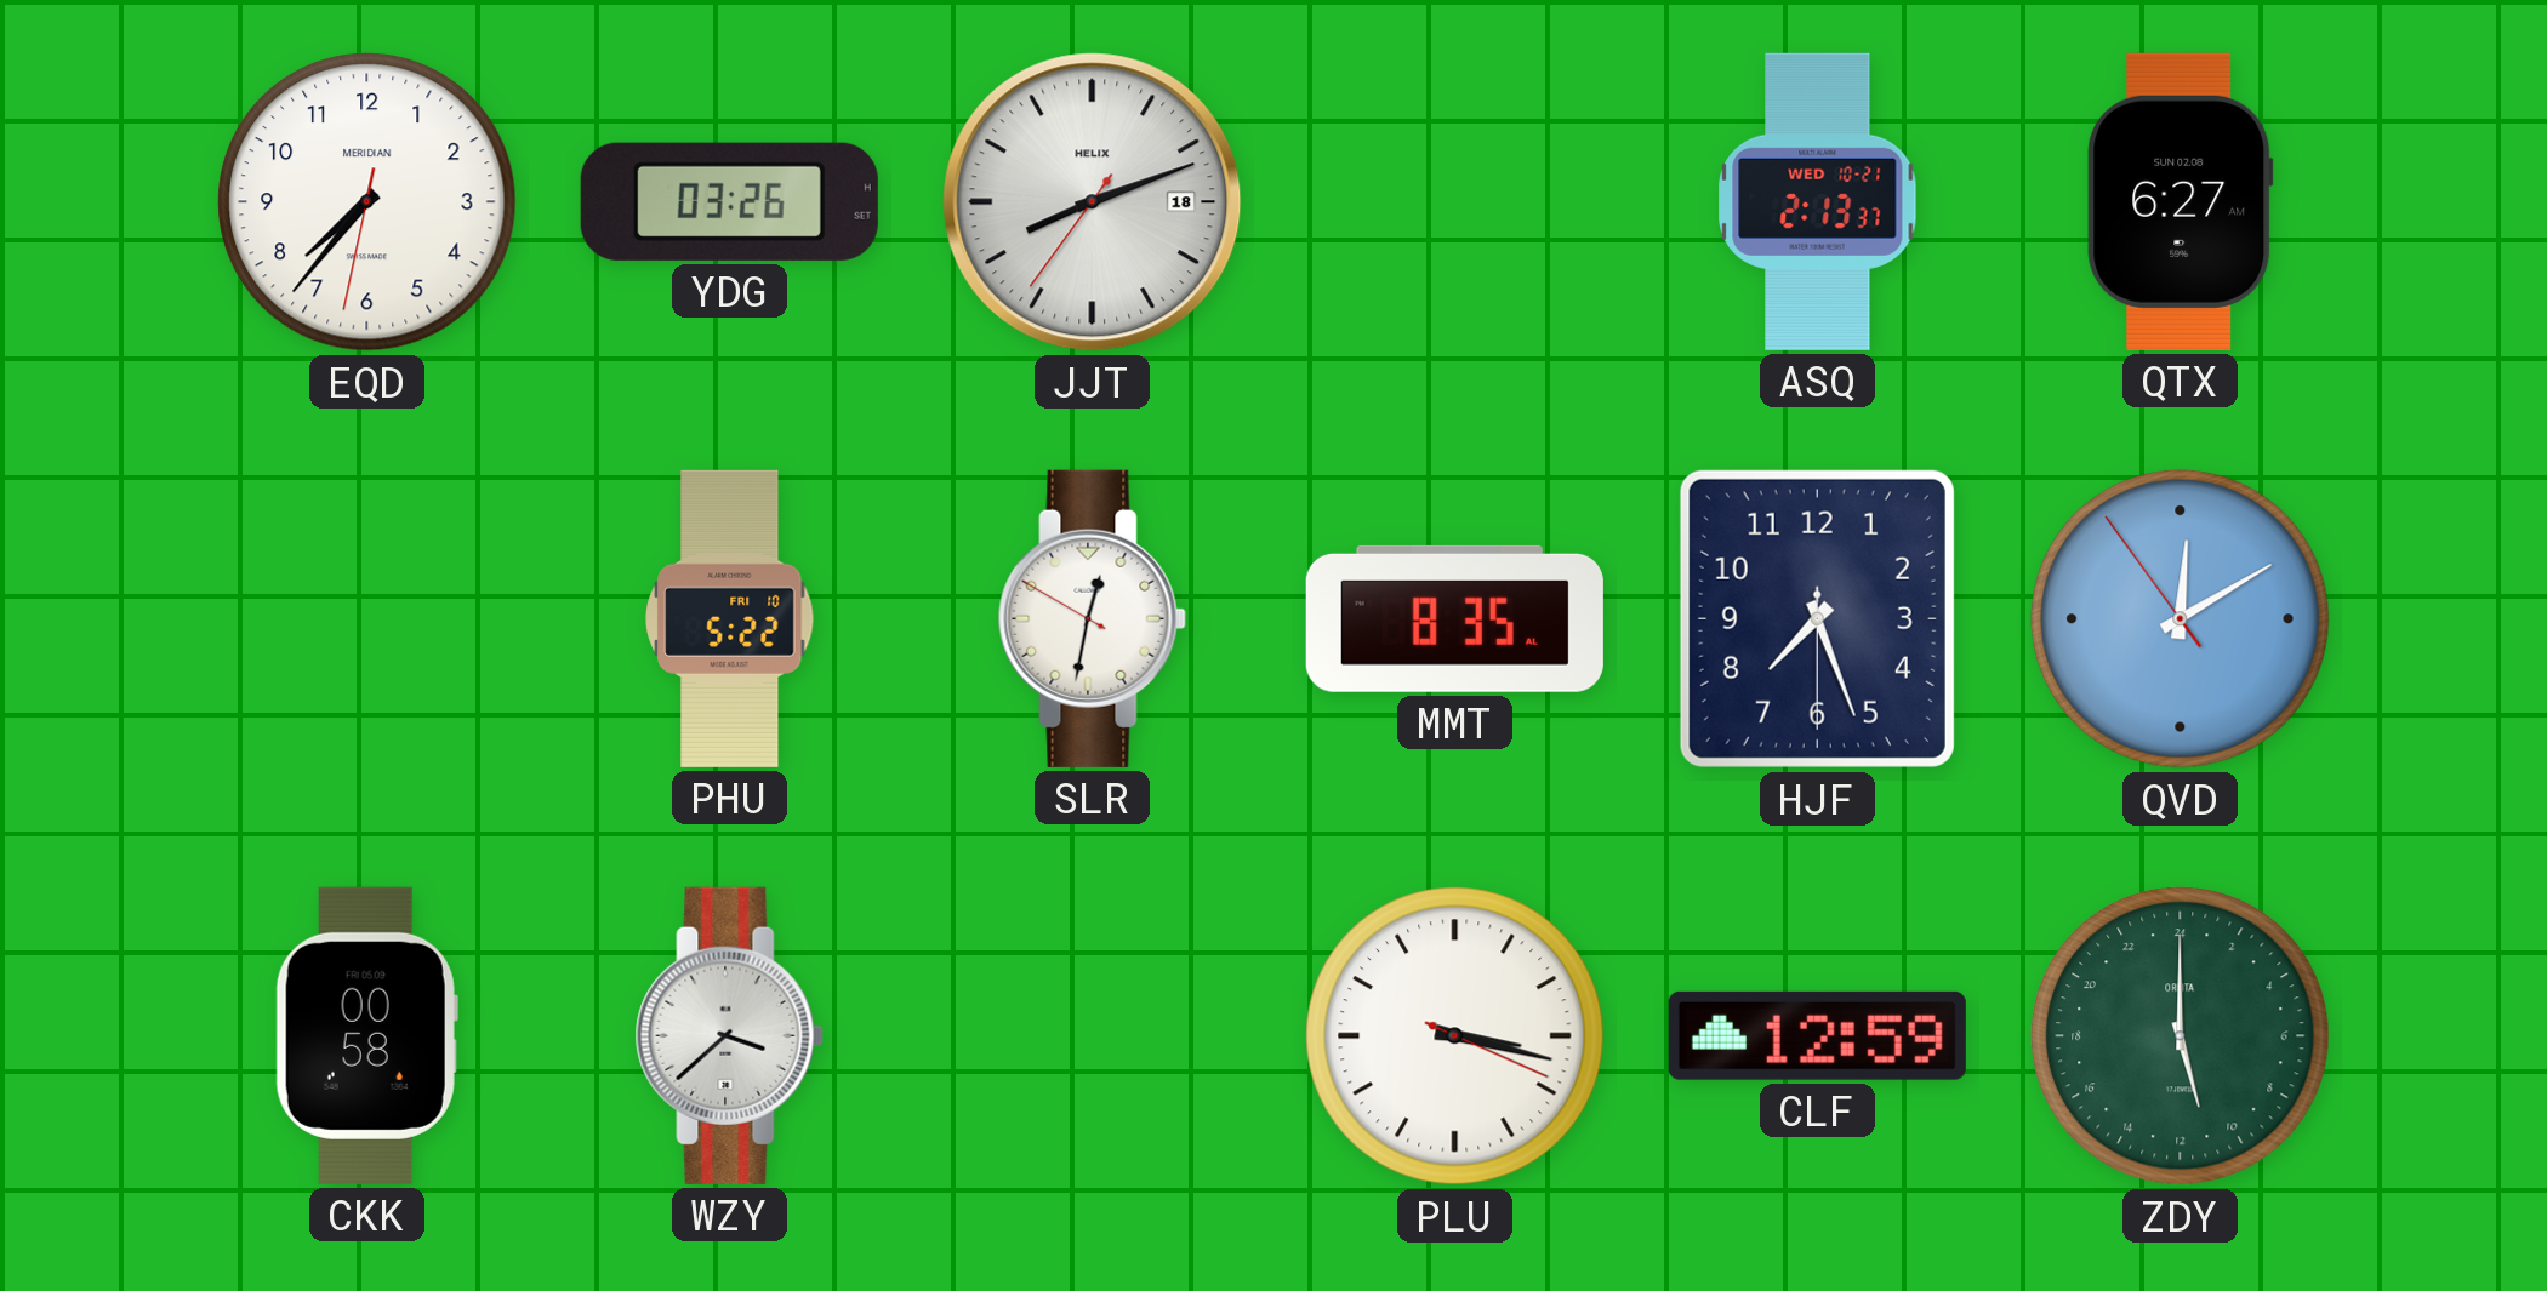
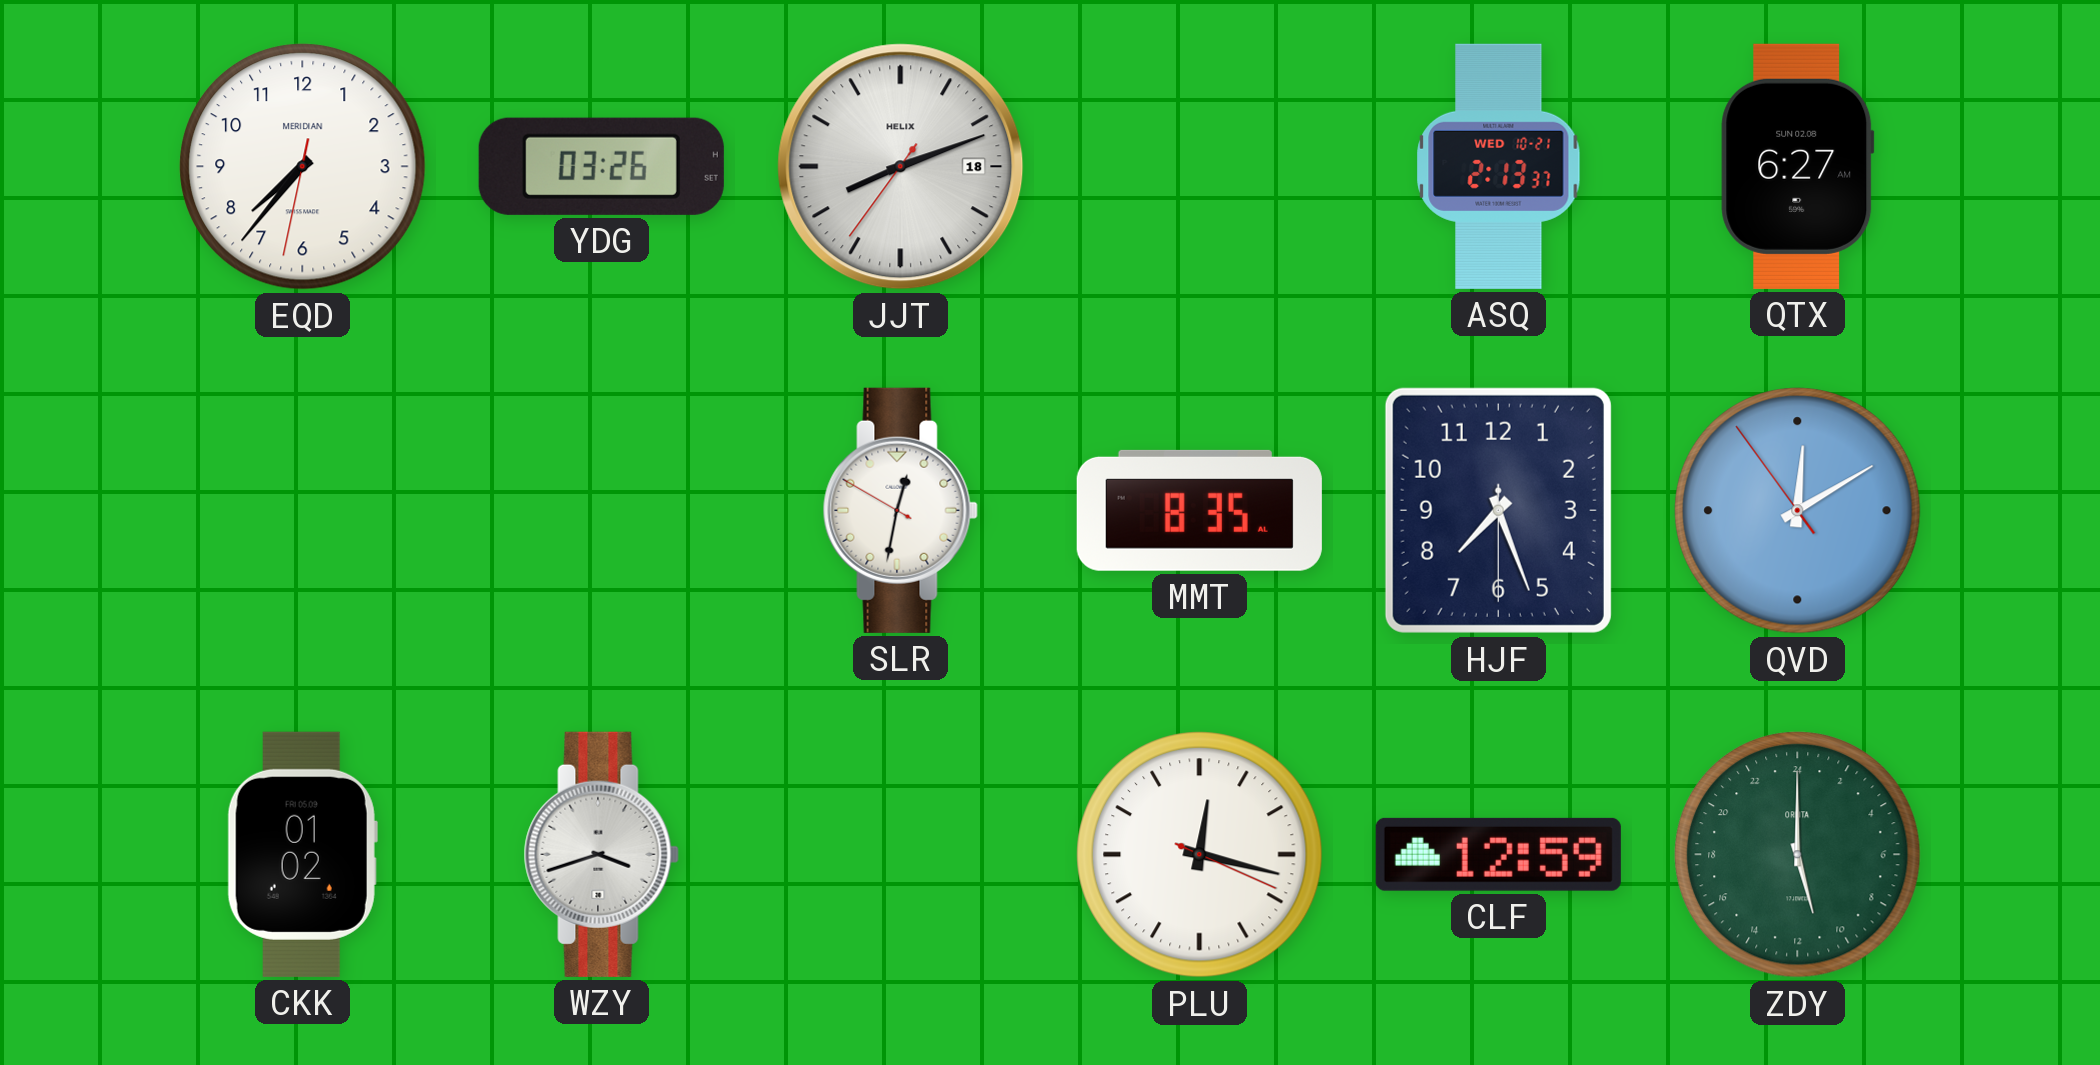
PHU: 5:22 -> none
CKK: 00:58 -> 01:02
WZY: 3:38 -> 3:42
PLU: 3:17 -> 12:17
